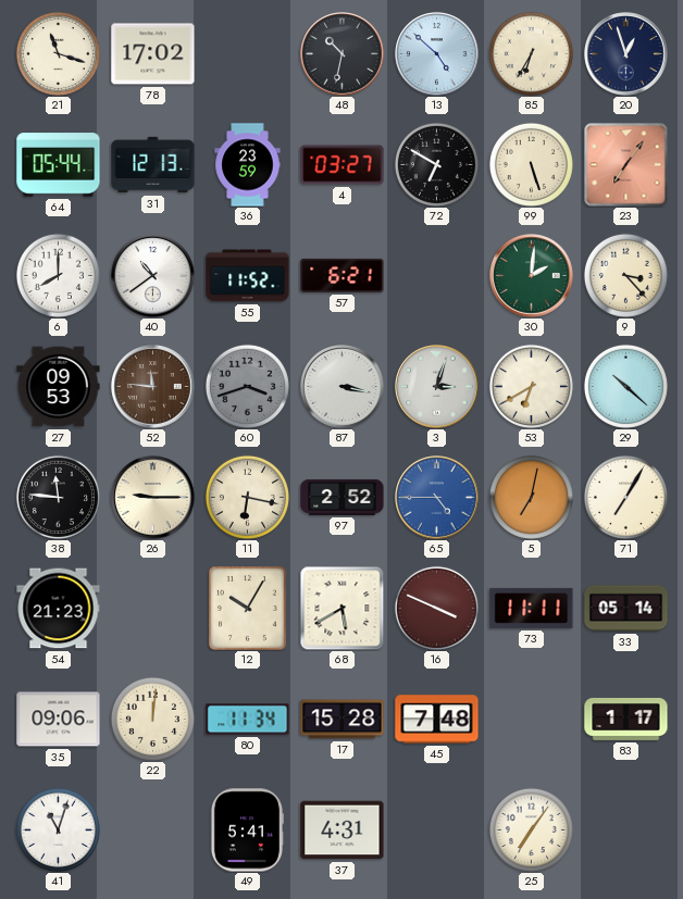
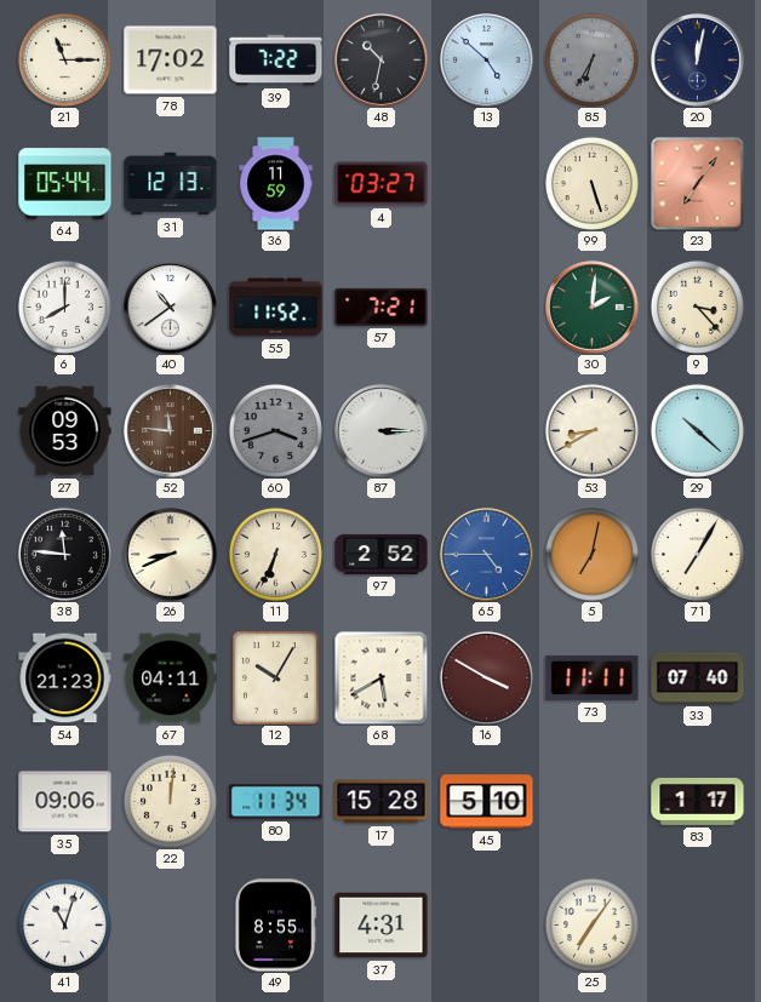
21: 11:18 -> 11:15
39: none -> 7:22
85 dial: cream -> grey
20: 12:57 -> 12:02
36: 23:59 -> 11:59
72: 6:50 -> none
57: 6:21 -> 7:21
87: 3:17 -> 3:15
3: 3:03 -> none
53: 6:40 -> 8:40
26: 9:15 -> 8:41
11: 6:17 -> 6:34
67: none -> 04:11
16: 3:49 -> 3:50
33: 05:14 -> 07:40
45: 7:48 -> 5:10
49: 5:41 -> 8:55
